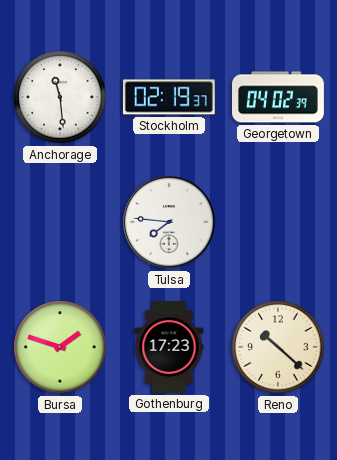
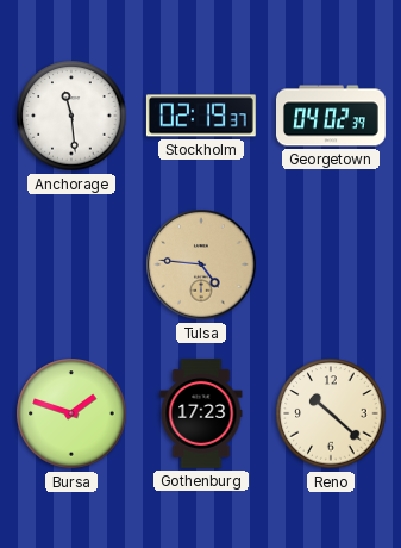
Tulsa: 7:46 -> 4:46
Tulsa dial: white -> champagne
